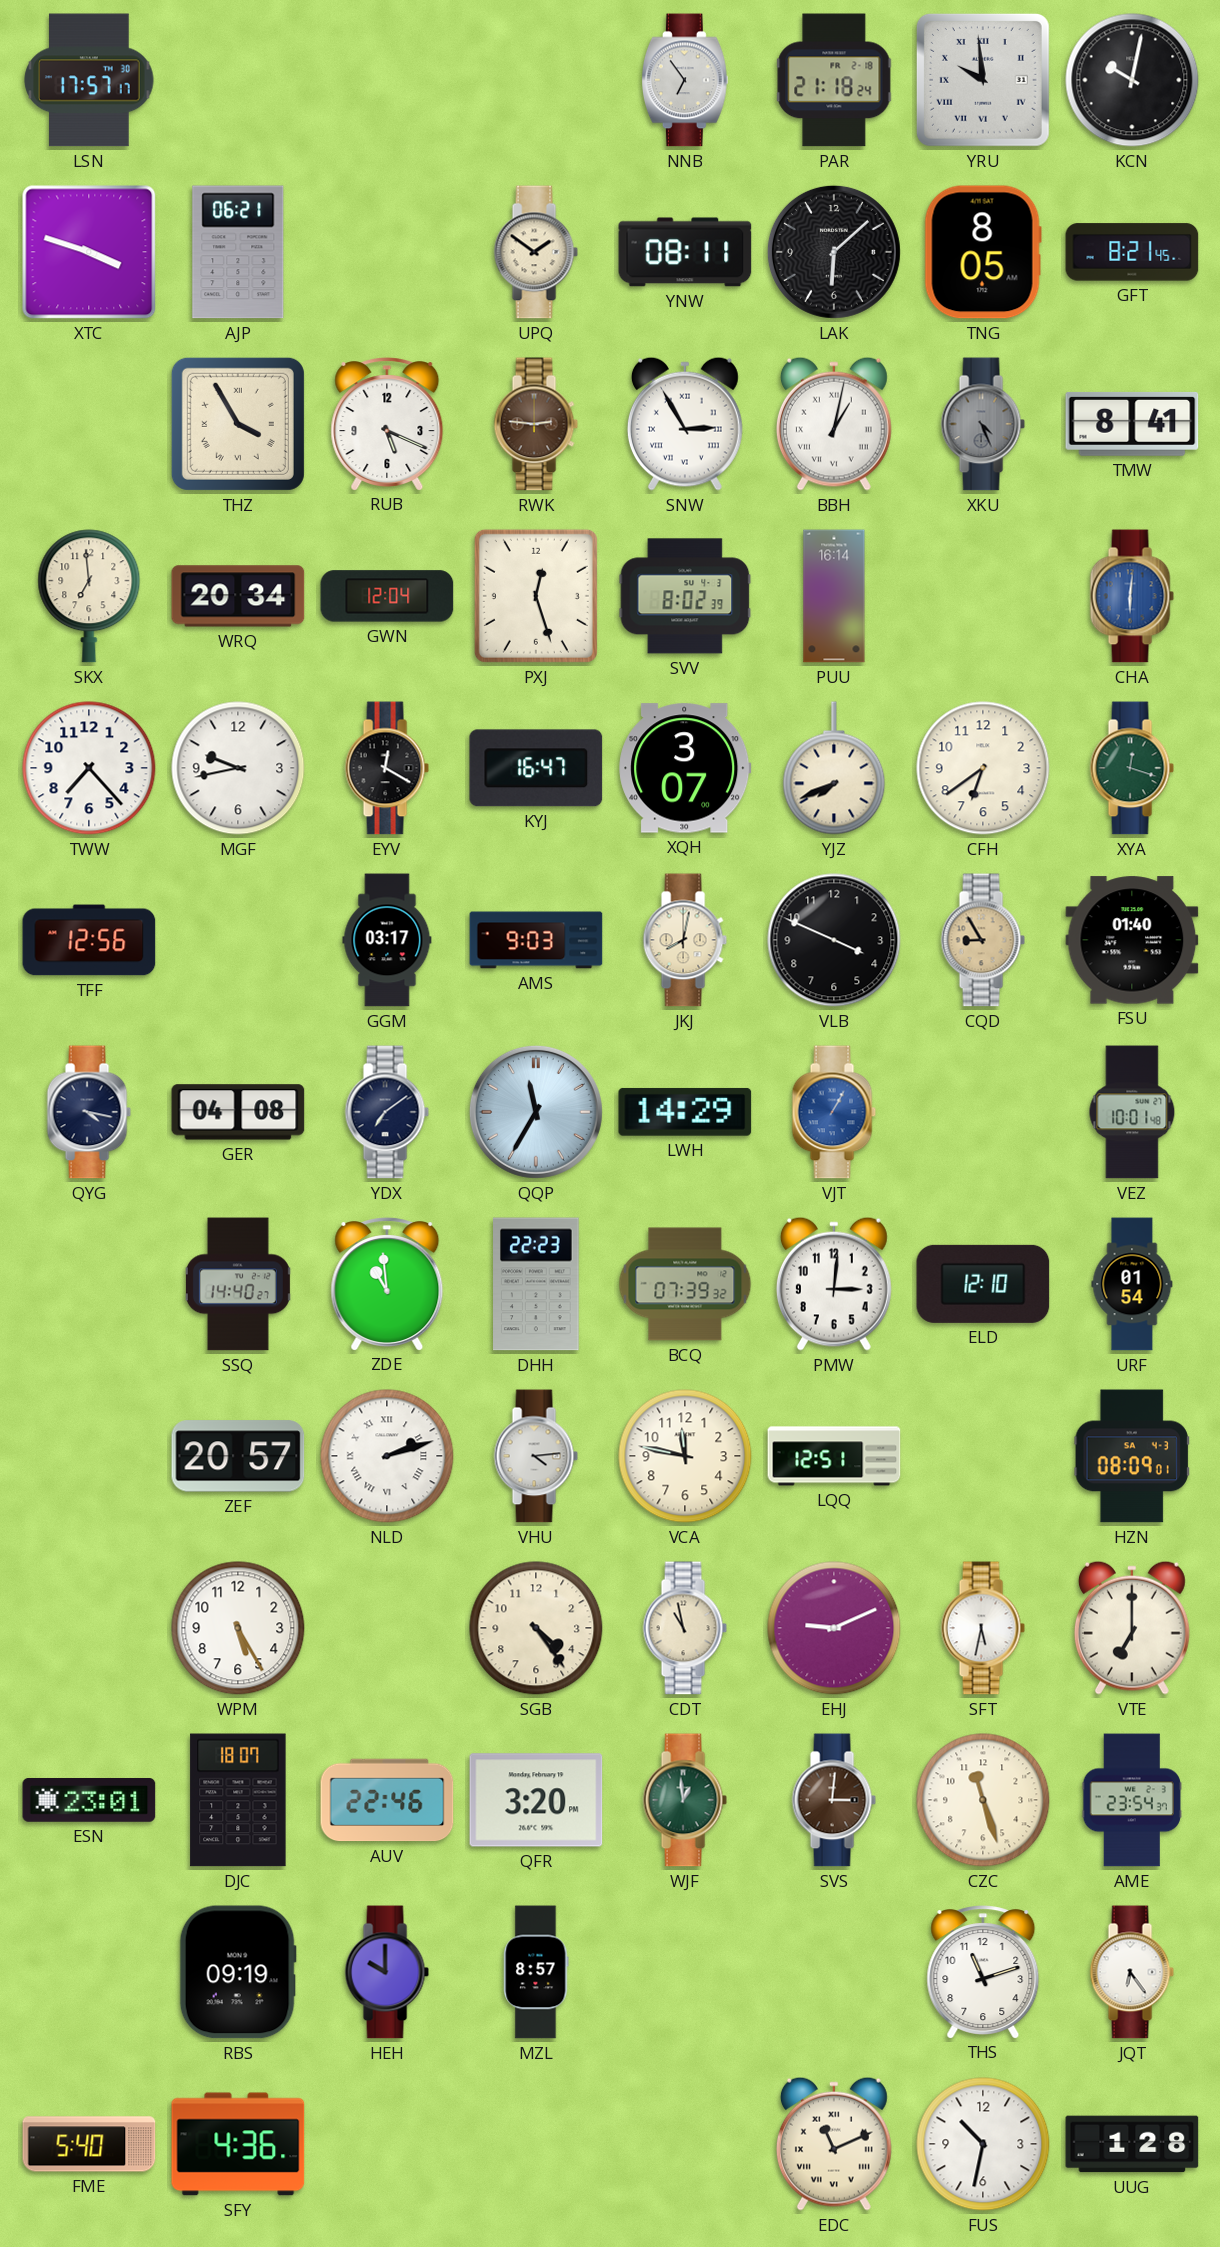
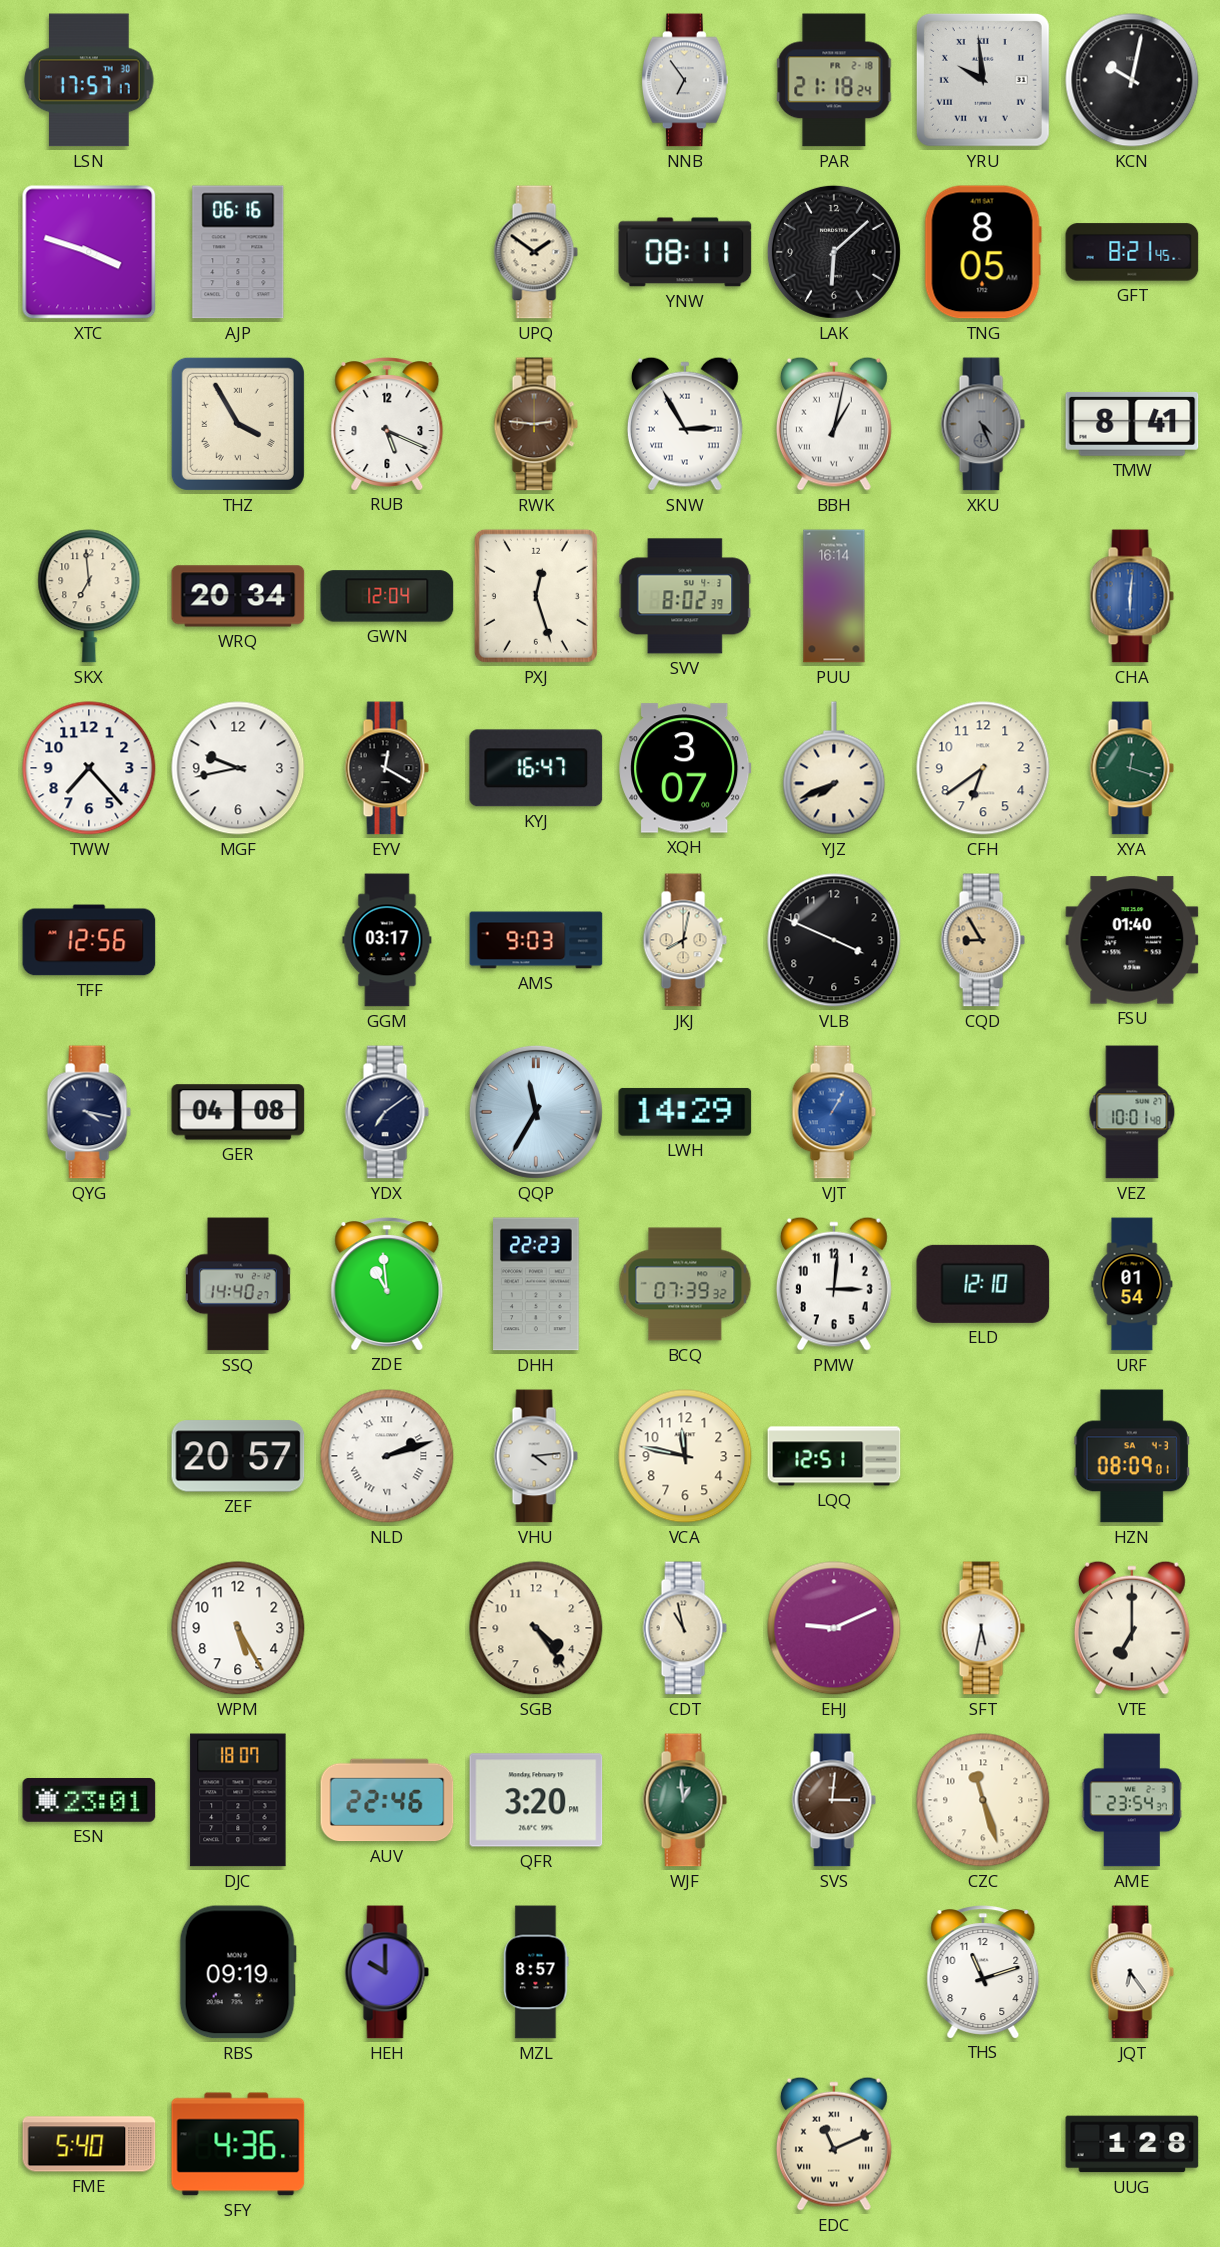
AJP: 06:21 -> 06:16
FUS: 10:32 -> none
